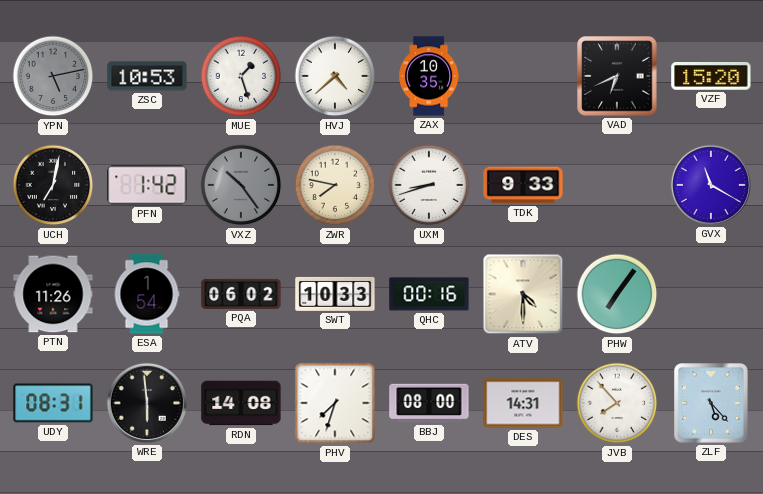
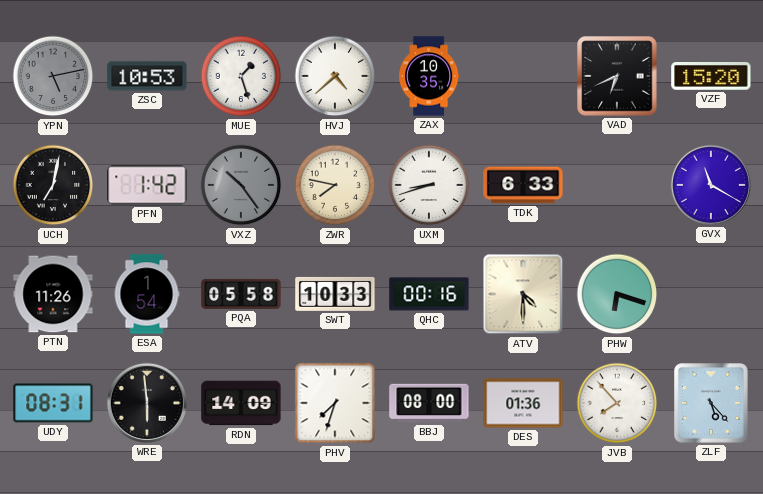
TDK: 9:33 -> 6:33
PQA: 06:02 -> 05:58
PHW: 7:06 -> 6:18
RDN: 14:08 -> 14:09
DES: 14:31 -> 01:36
